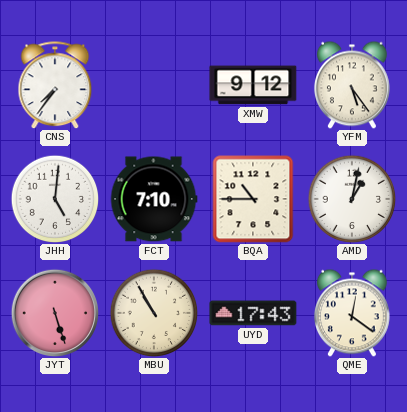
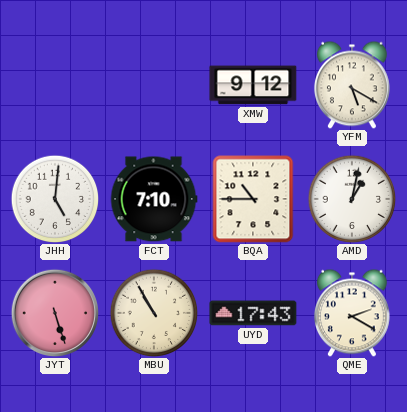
CNS: 7:36 -> none
YFM: 5:24 -> 5:20
QME: 12:21 -> 2:20
